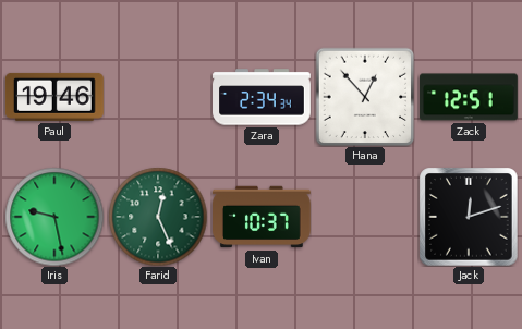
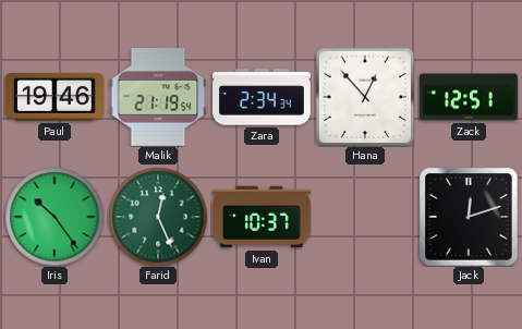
Malik: none -> 21:19
Iris: 9:28 -> 10:24
